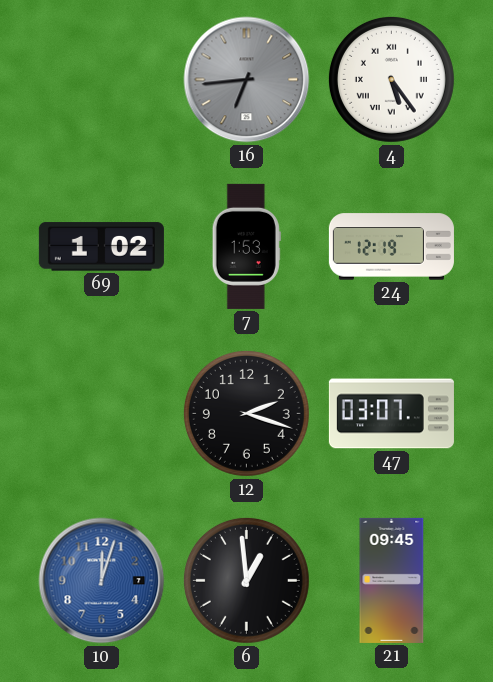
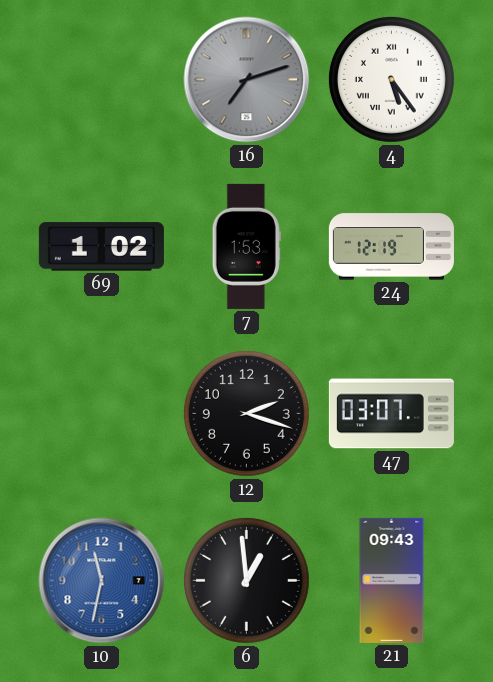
16: 6:44 -> 7:12
10: 12:03 -> 11:32
21: 09:45 -> 09:43
